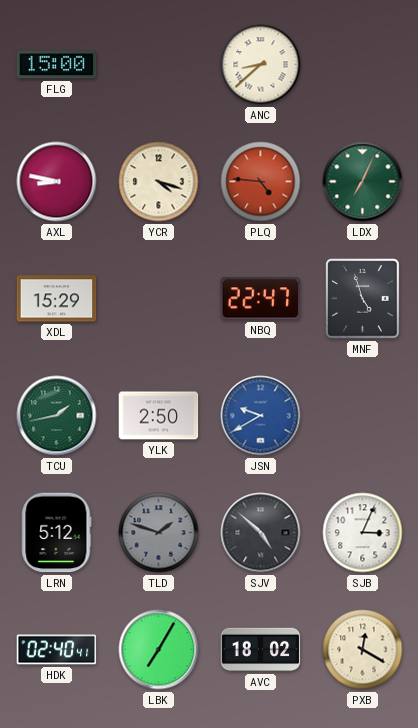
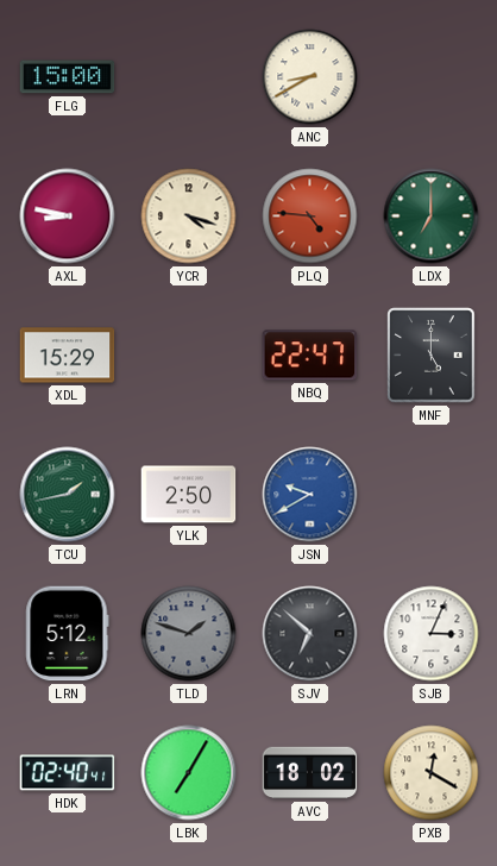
ANC: 8:38 -> 8:40
LDX: 7:04 -> 7:00
MNF: 4:57 -> 5:00
SJV: 4:52 -> 6:52
